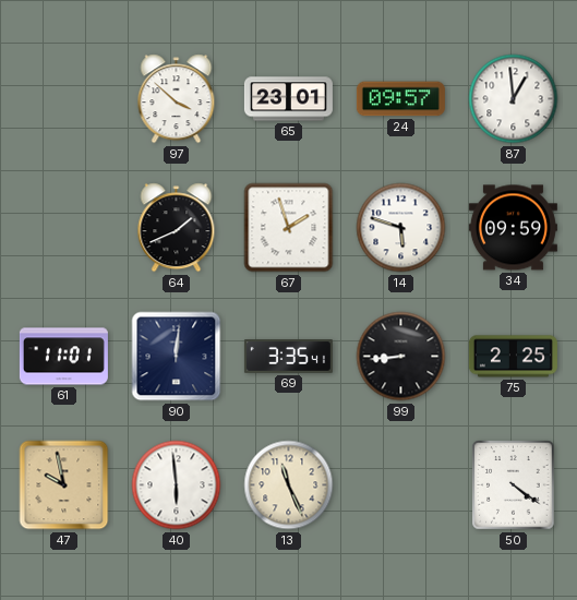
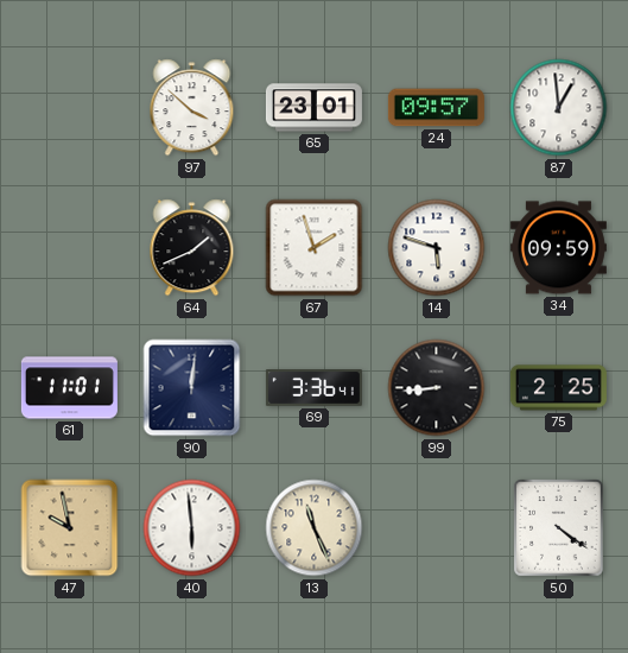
69: 3:35 -> 3:36
